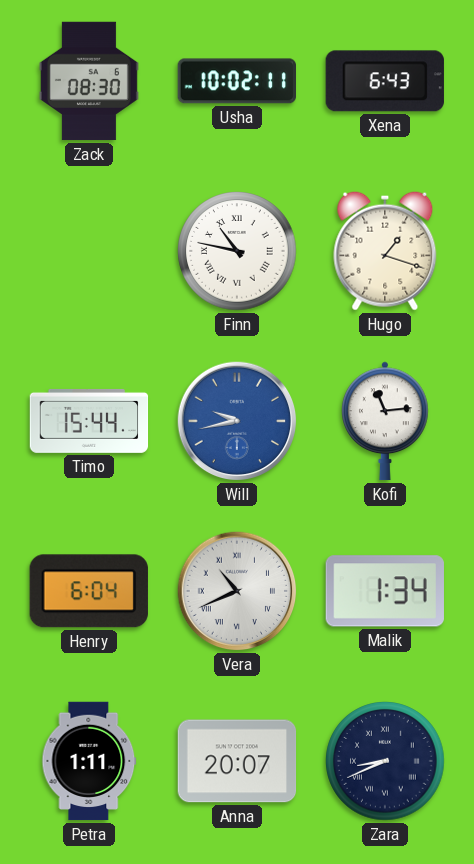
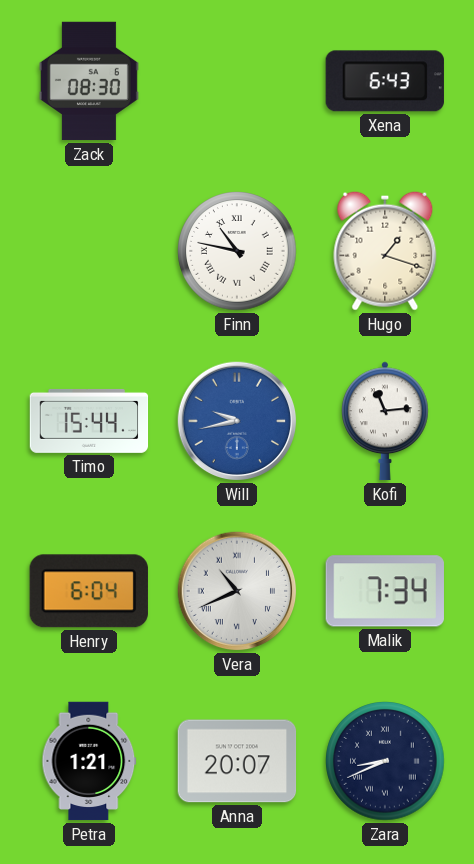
Usha: 10:02 -> none
Malik: 1:34 -> 7:34
Petra: 1:11 -> 1:21
